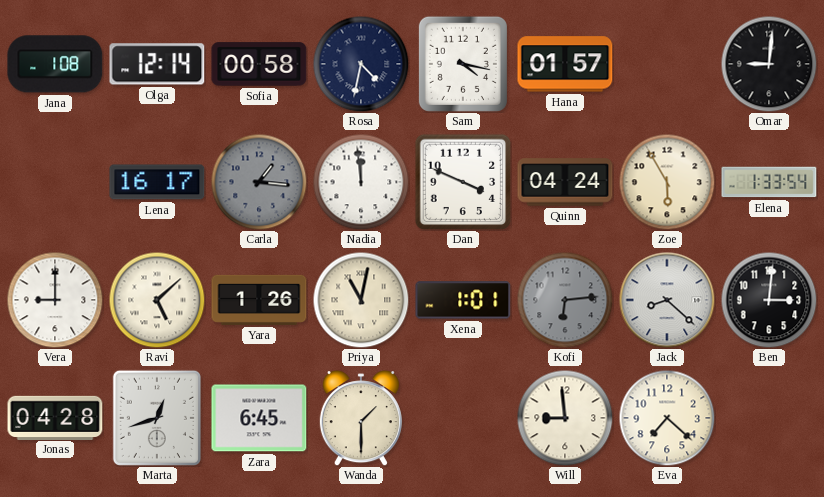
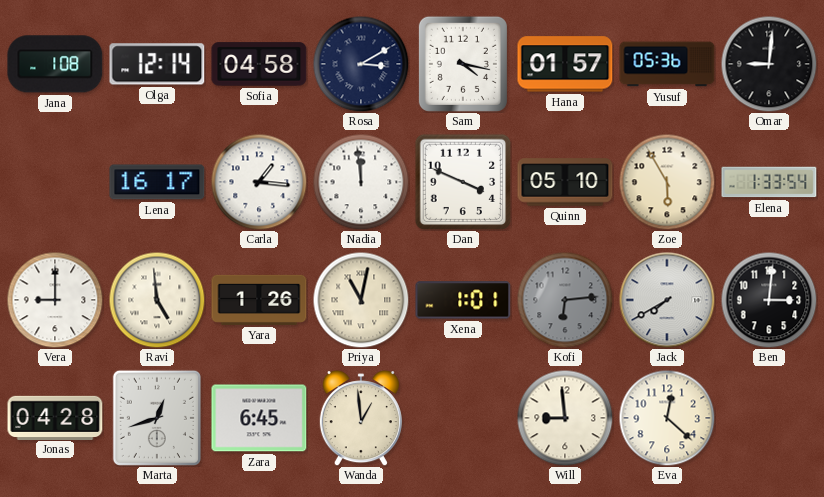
Sofia: 00:58 -> 04:58
Rosa: 4:32 -> 3:10
Yusuf: none -> 05:36
Carla dial: grey -> white
Quinn: 04:24 -> 05:10
Ravi: 5:08 -> 4:59
Jack: 8:22 -> 7:40
Wanda: 1:30 -> 12:59
Eva: 7:22 -> 12:22
